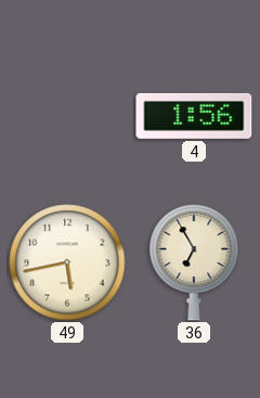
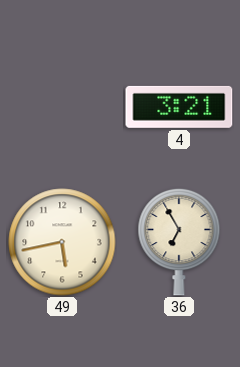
4: 1:56 -> 3:21
